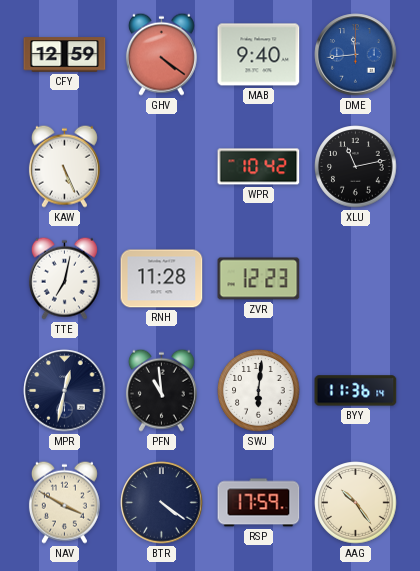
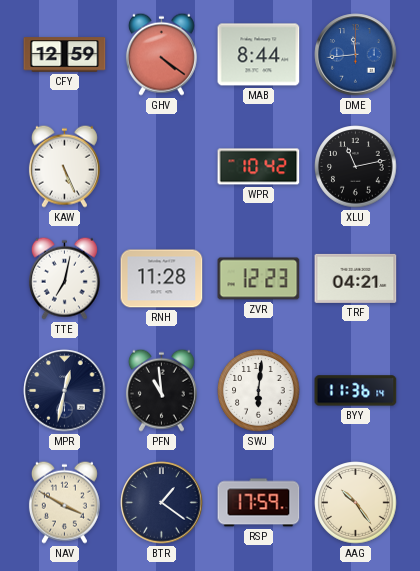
MAB: 9:40 -> 8:44
TRF: none -> 04:21
BTR: 4:21 -> 1:21
